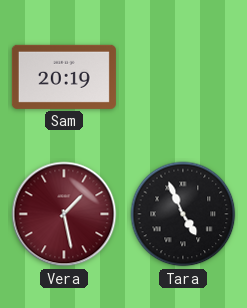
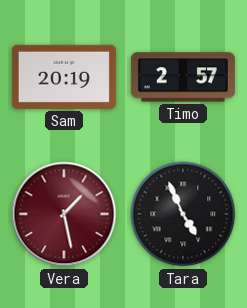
Timo: none -> 2:57
